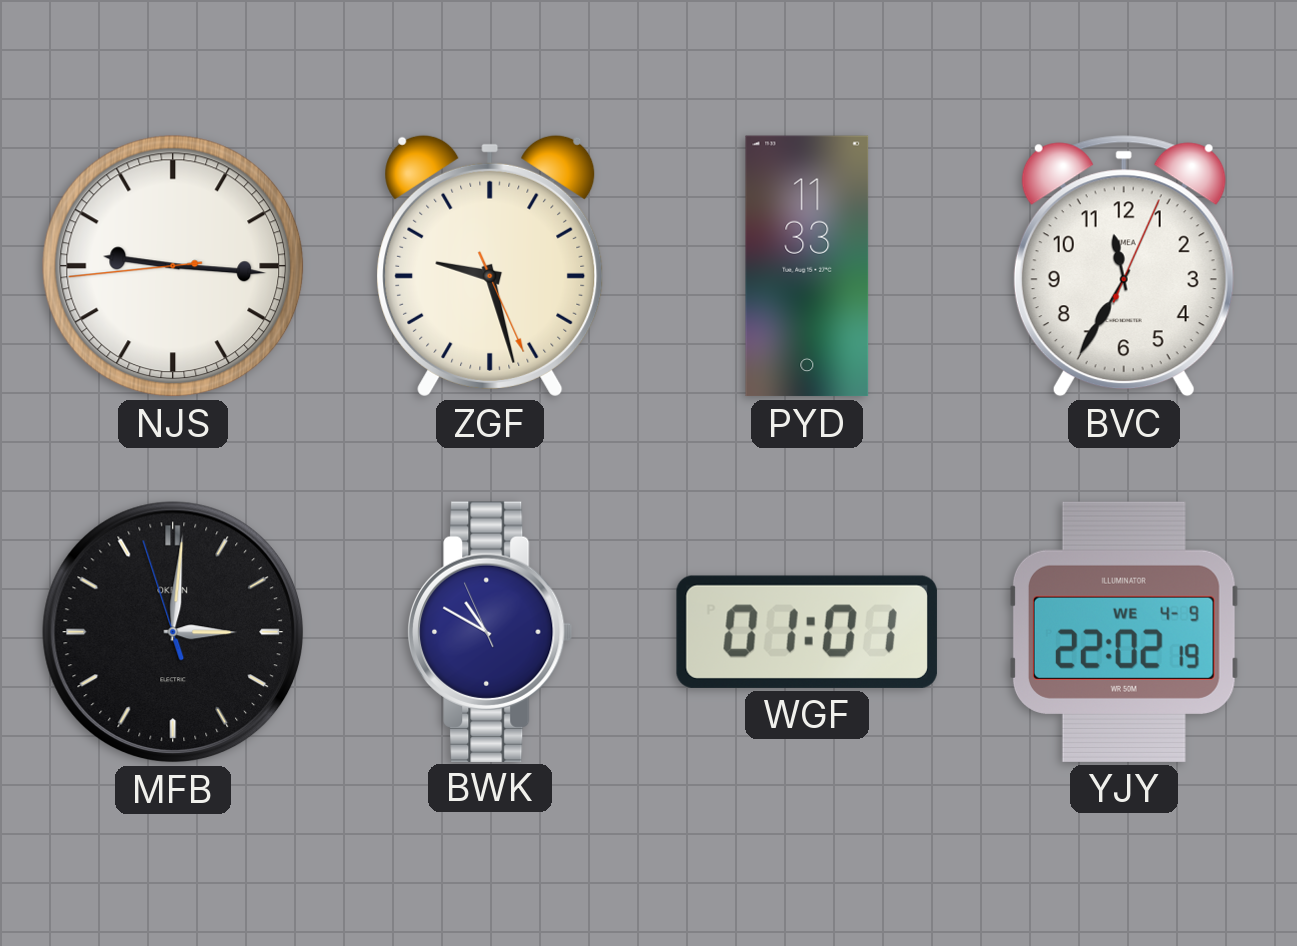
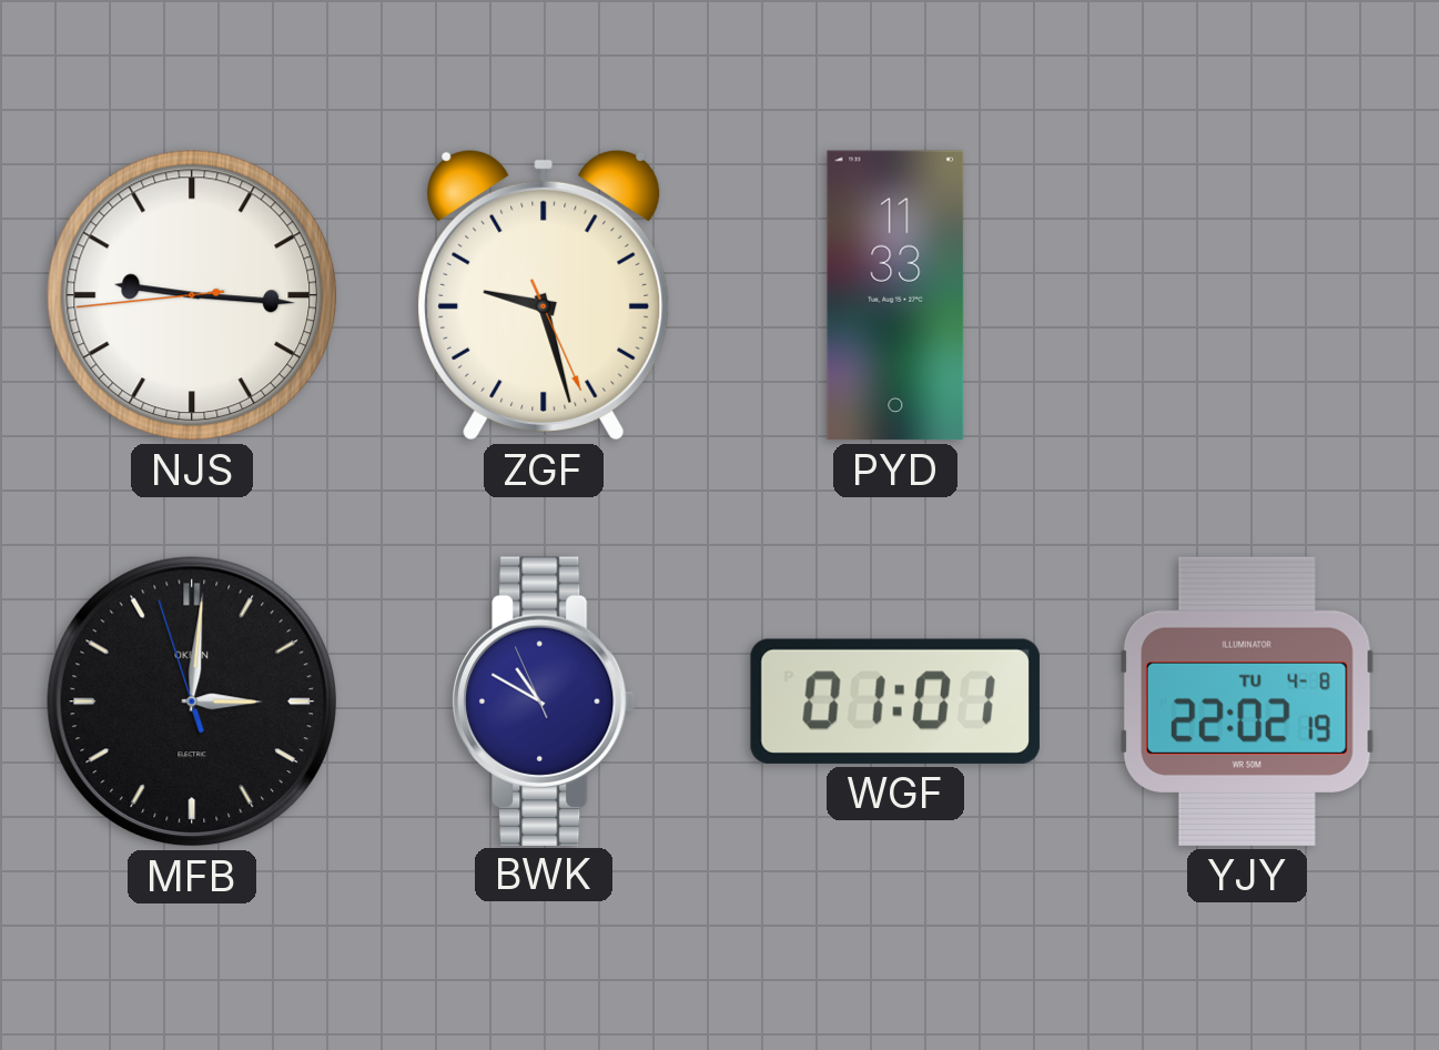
BVC: 11:35 -> none
YJY date: WE 4-9 -> TU 4-8
